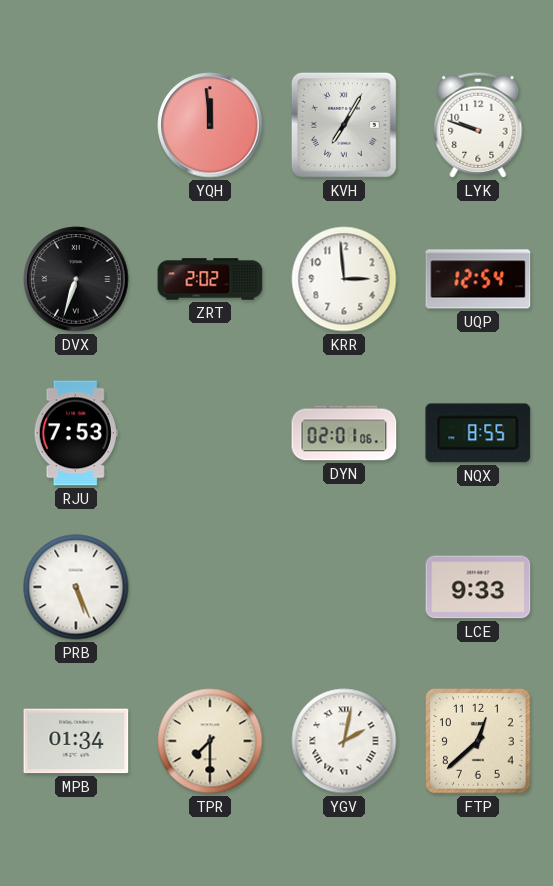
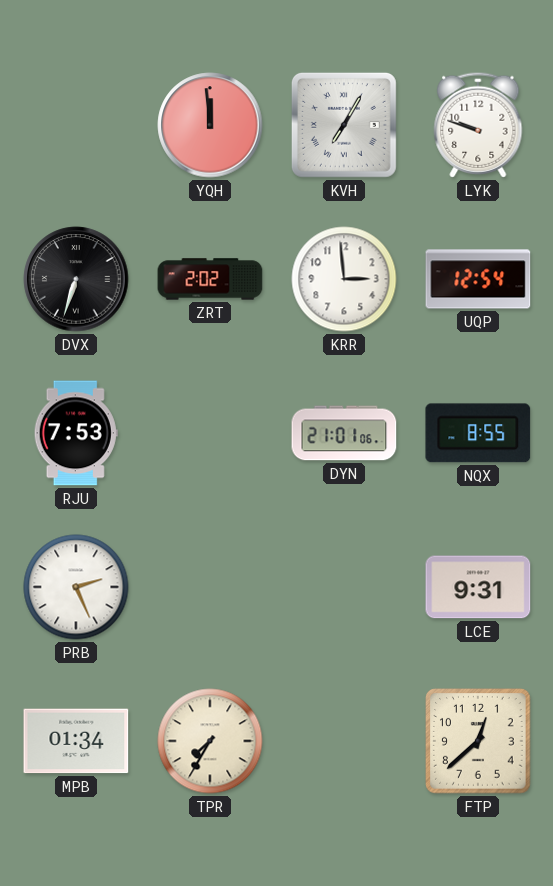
DYN: 02:01 -> 21:01
PRB: 5:26 -> 2:26
LCE: 9:33 -> 9:31
TPR: 7:30 -> 7:35
YGV: 2:02 -> none
